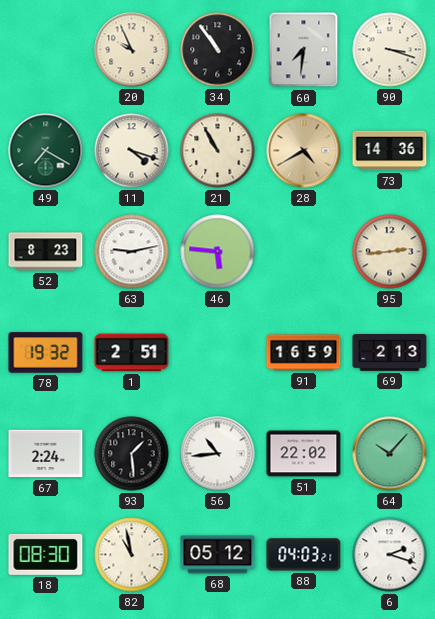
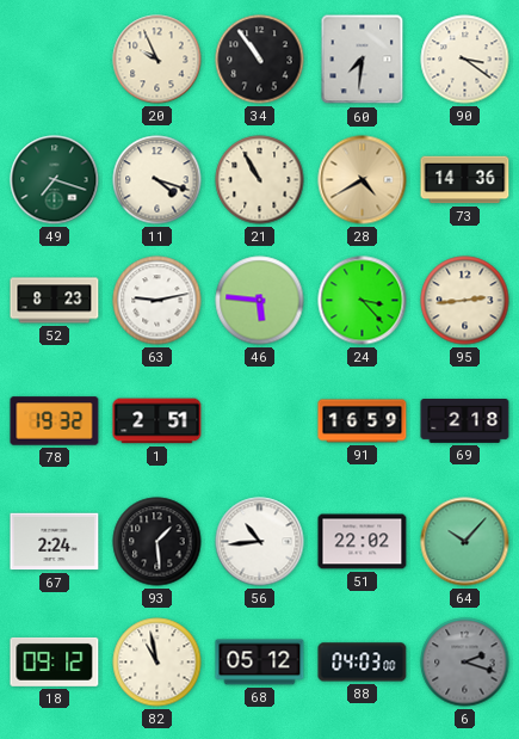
90: 3:18 -> 3:21
49: 7:20 -> 7:18
24: none -> 3:23
69: 2:13 -> 2:18
18: 08:30 -> 09:12
88: 04:03:21 -> 04:03:00
6 dial: white -> grey
